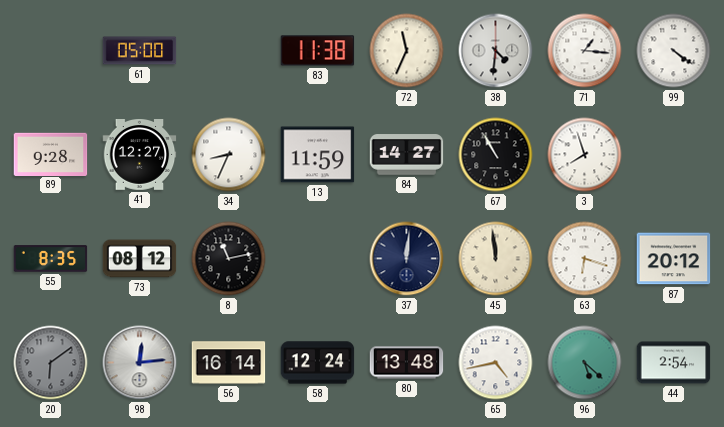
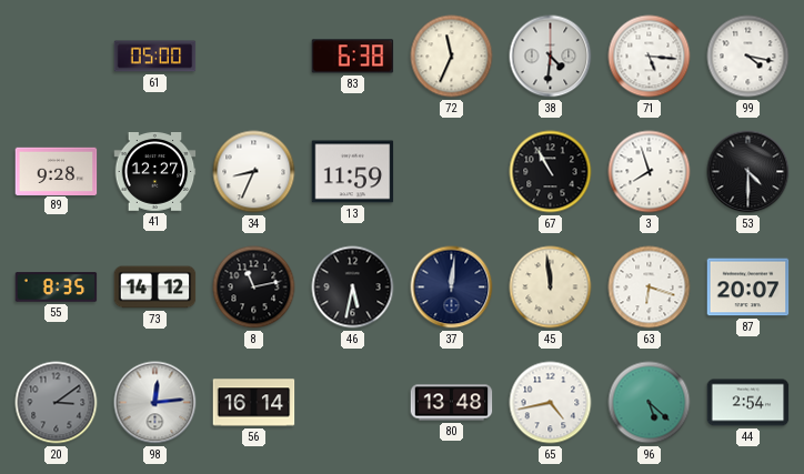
83: 11:38 -> 6:38
71: 1:16 -> 5:16
99: 4:21 -> 4:17
84: 14:27 -> none
53: none -> 4:30
73: 08:12 -> 14:12
46: none -> 5:32
87: 20:12 -> 20:07
20: 6:09 -> 3:09
58: 12:24 -> none
